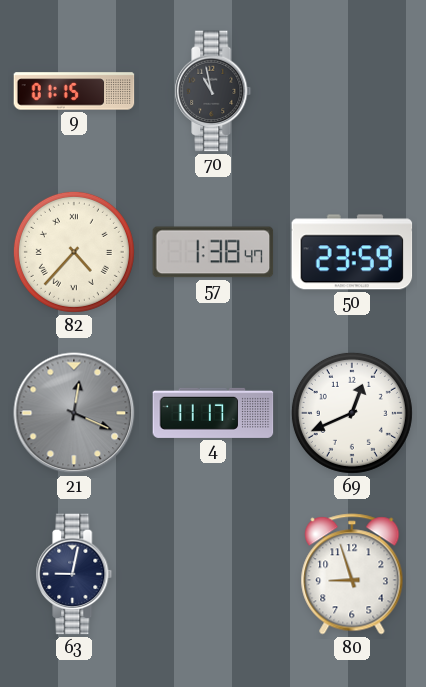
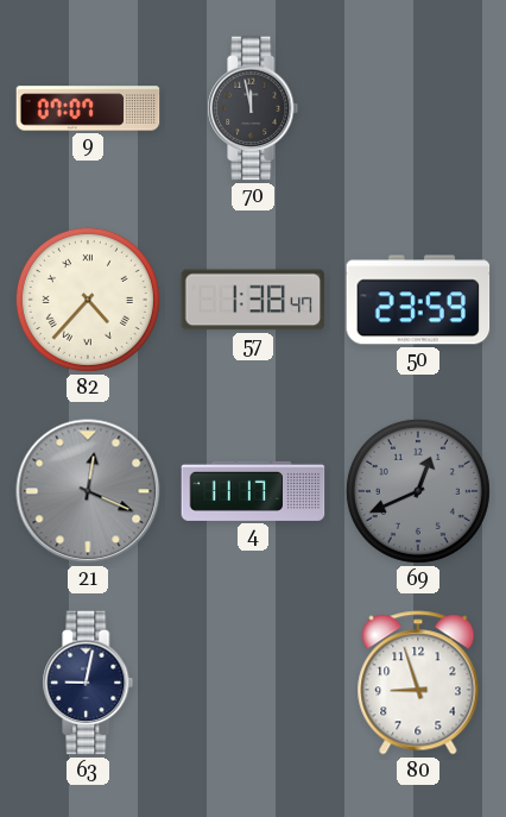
9: 01:15 -> 07:07
70: 10:58 -> 11:58
69 dial: white -> grey
